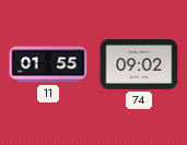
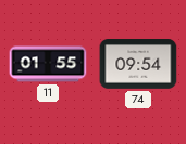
74: 09:02 -> 09:54
